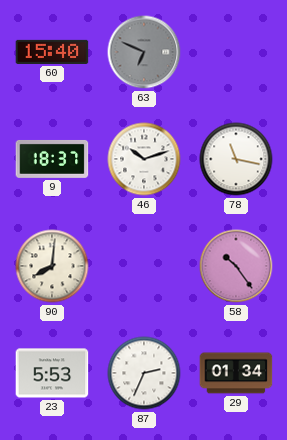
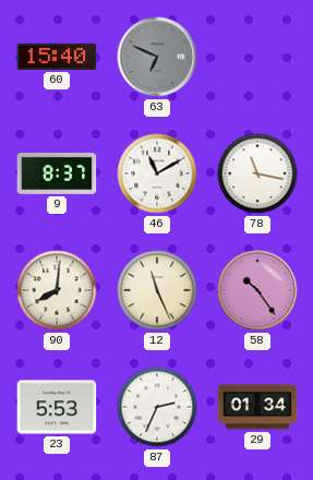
9: 18:37 -> 8:37
46: 10:12 -> 11:10
12: none -> 11:26
